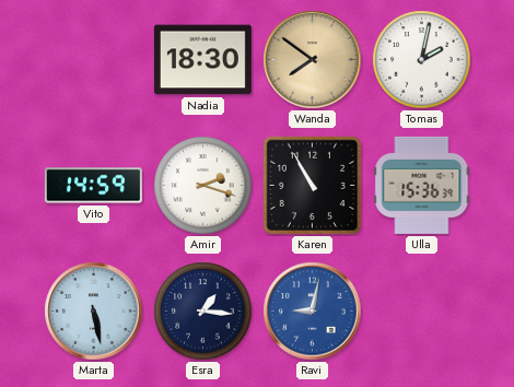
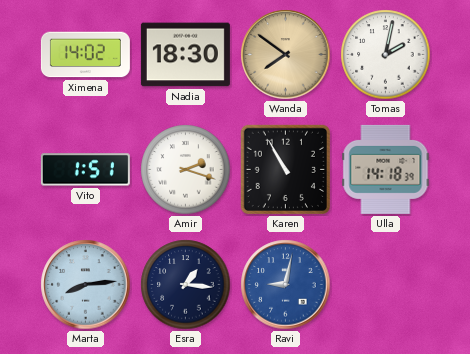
Ximena: none -> 14:02
Vito: 14:59 -> 1:51
Ulla: 15:36 -> 14:18
Marta: 5:28 -> 8:14
